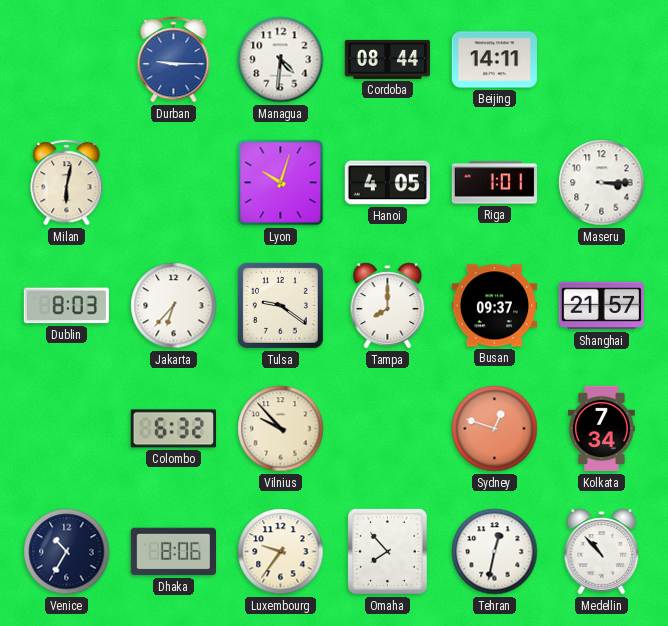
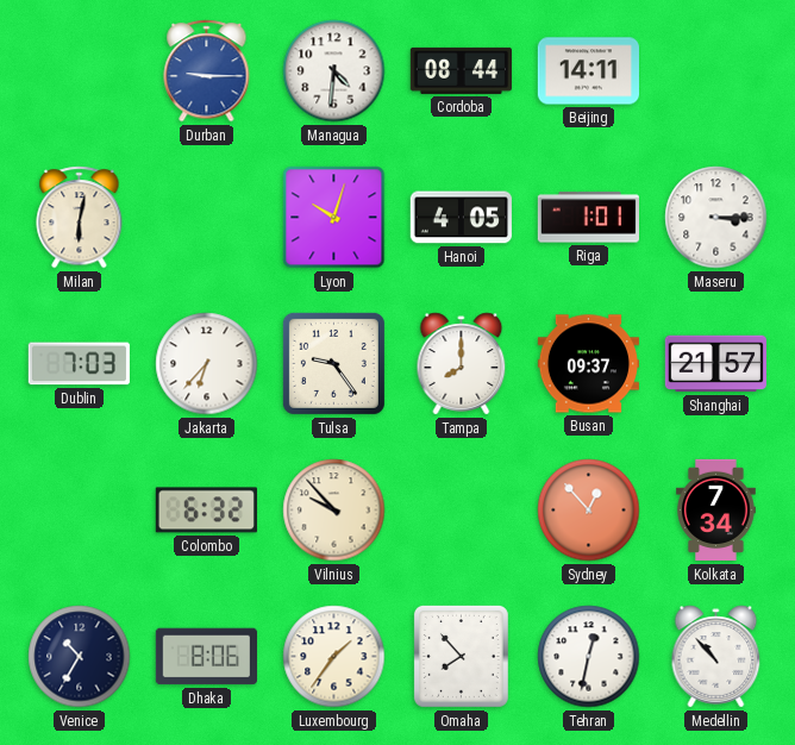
Dublin: 8:03 -> 7:03
Tulsa: 9:21 -> 9:24
Sydney: 12:48 -> 12:53
Luxembourg: 9:36 -> 1:36
